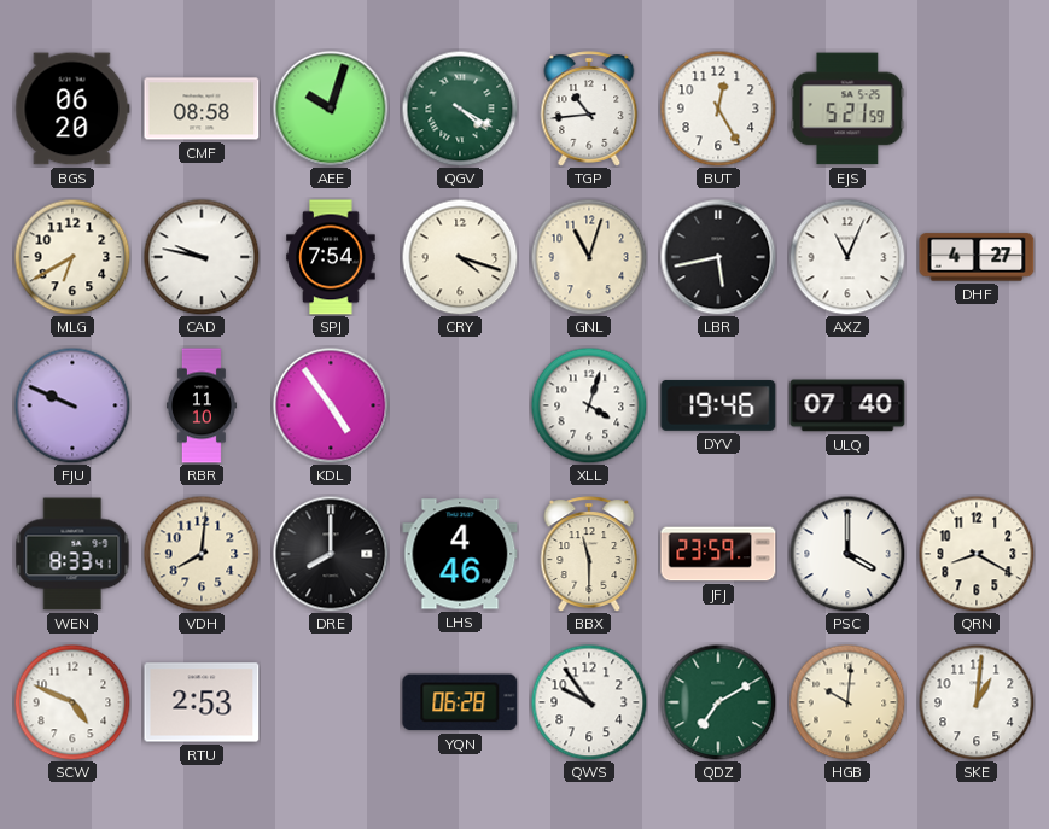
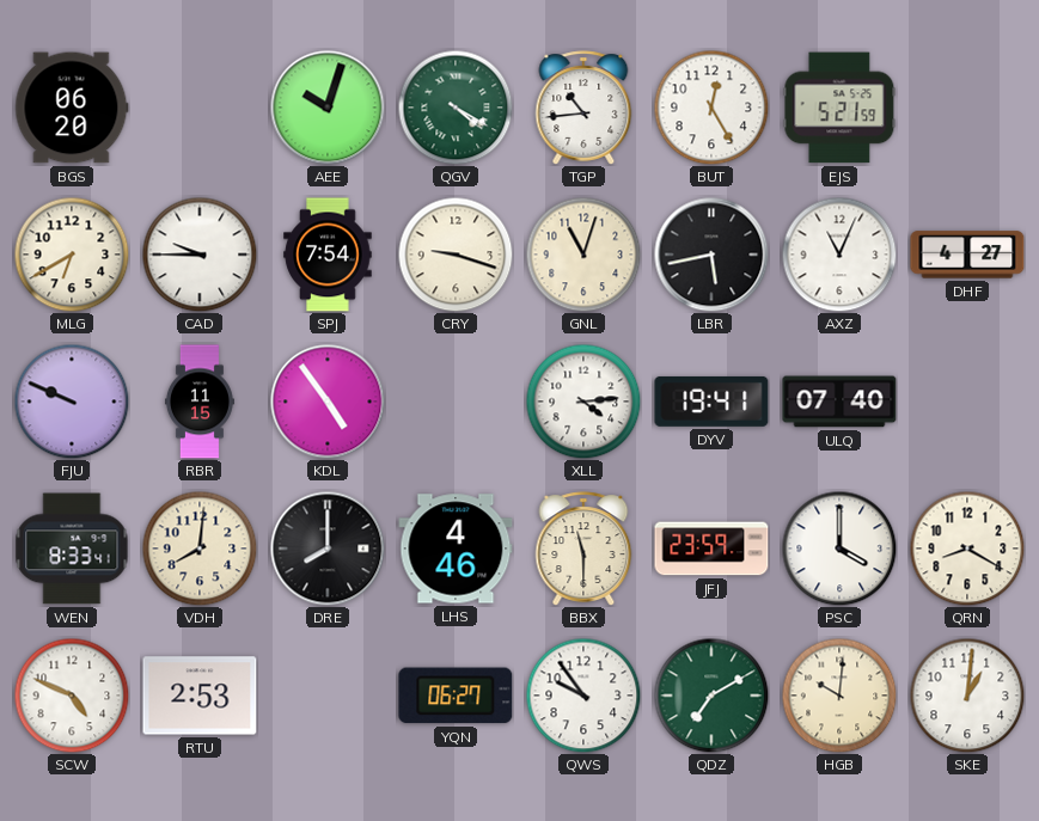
CMF: 08:58 -> none
CAD: 9:47 -> 9:45
CRY: 4:18 -> 9:18
RBR: 11:10 -> 11:15
XLL: 4:03 -> 4:14
DYV: 19:46 -> 19:41
YQN: 06:28 -> 06:27
